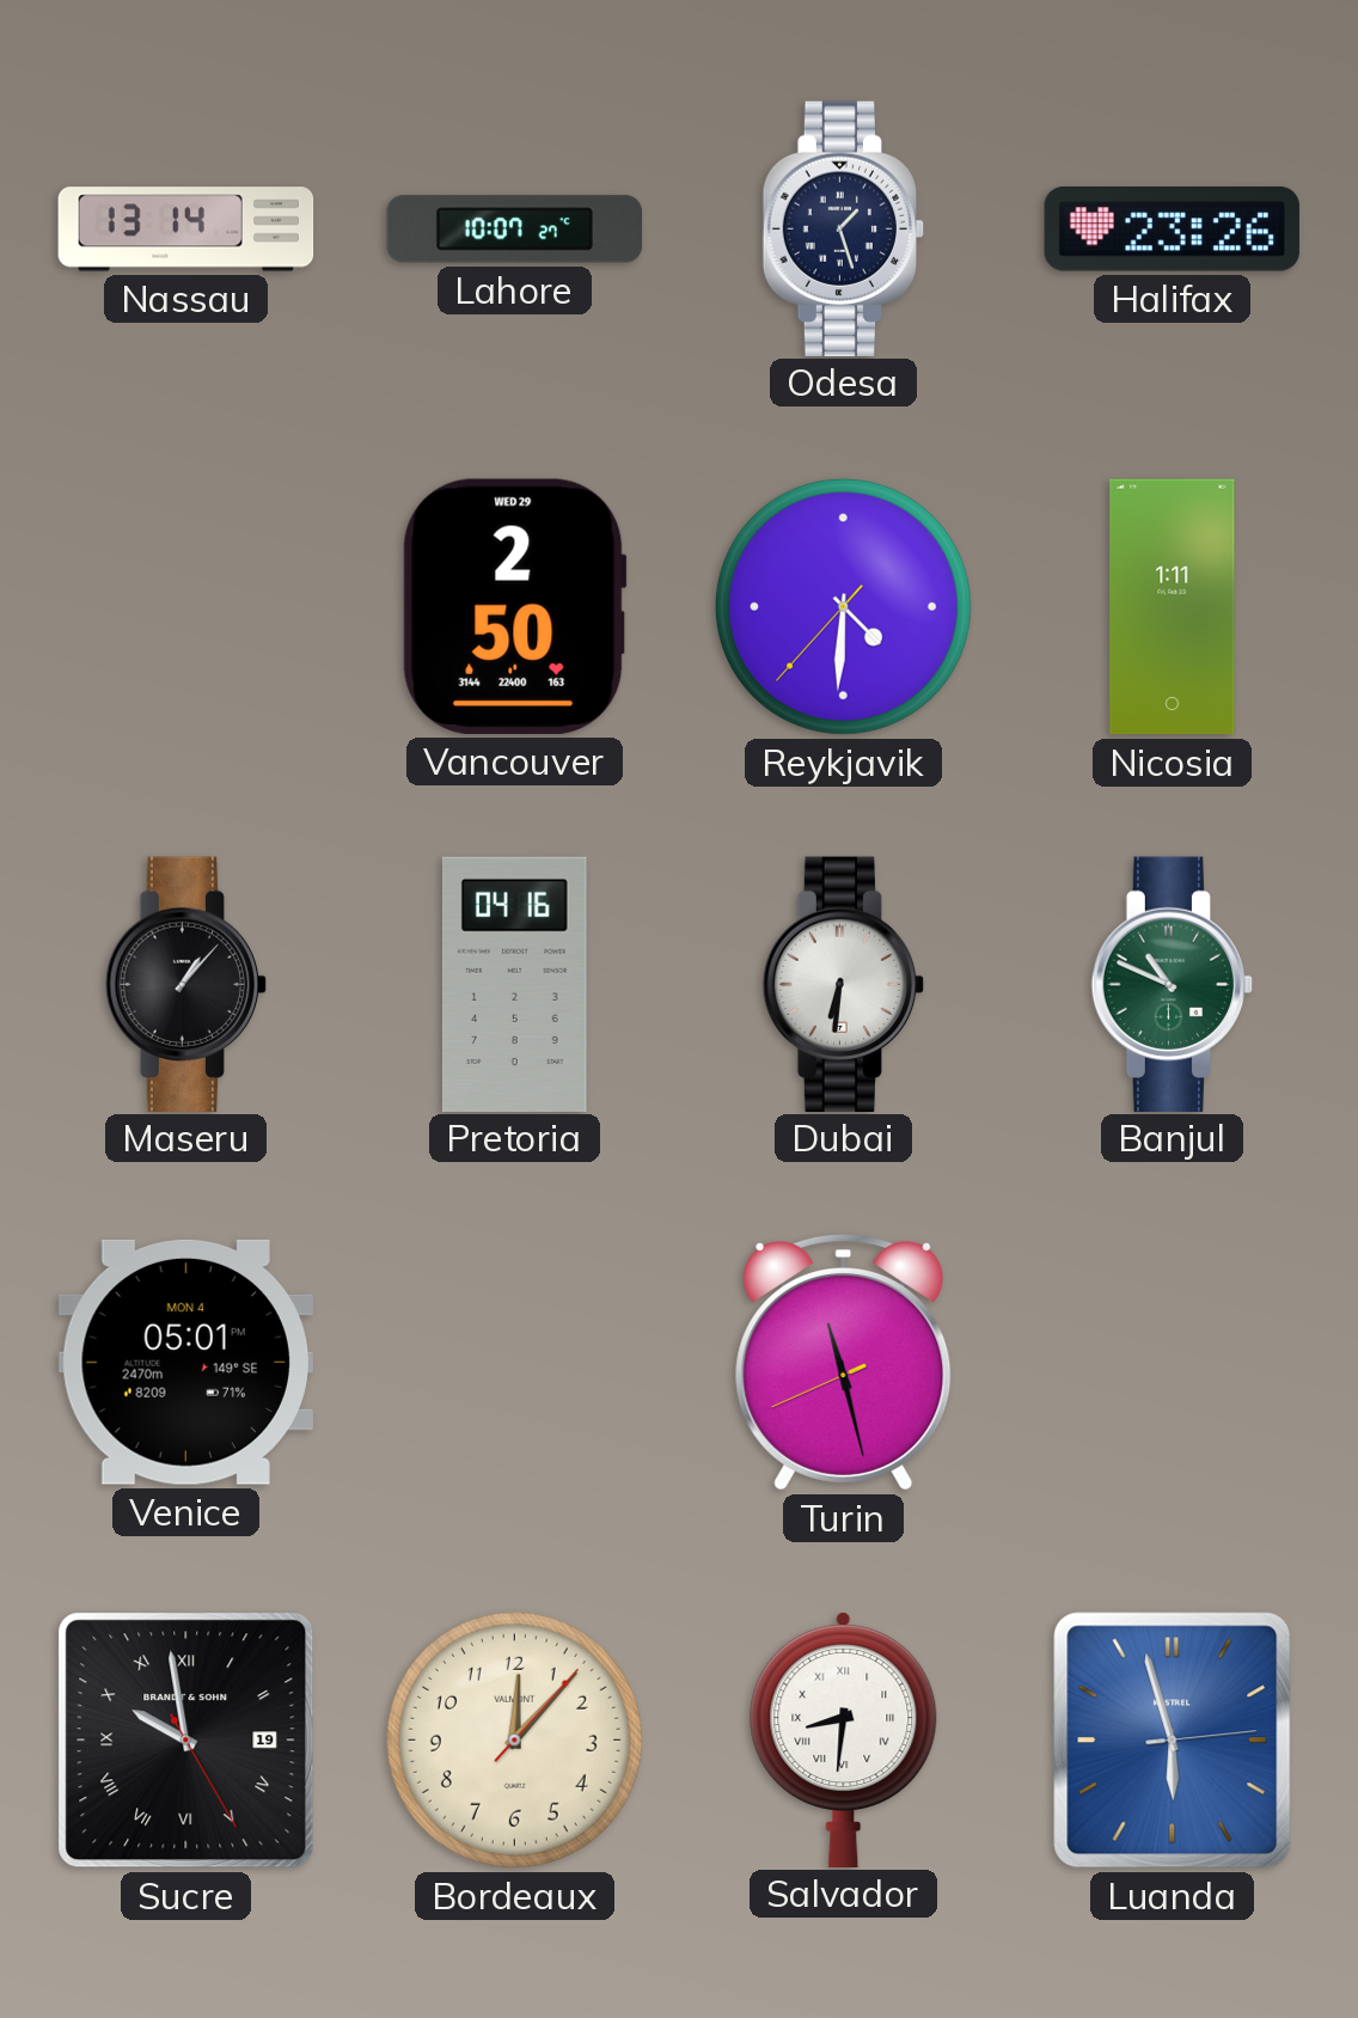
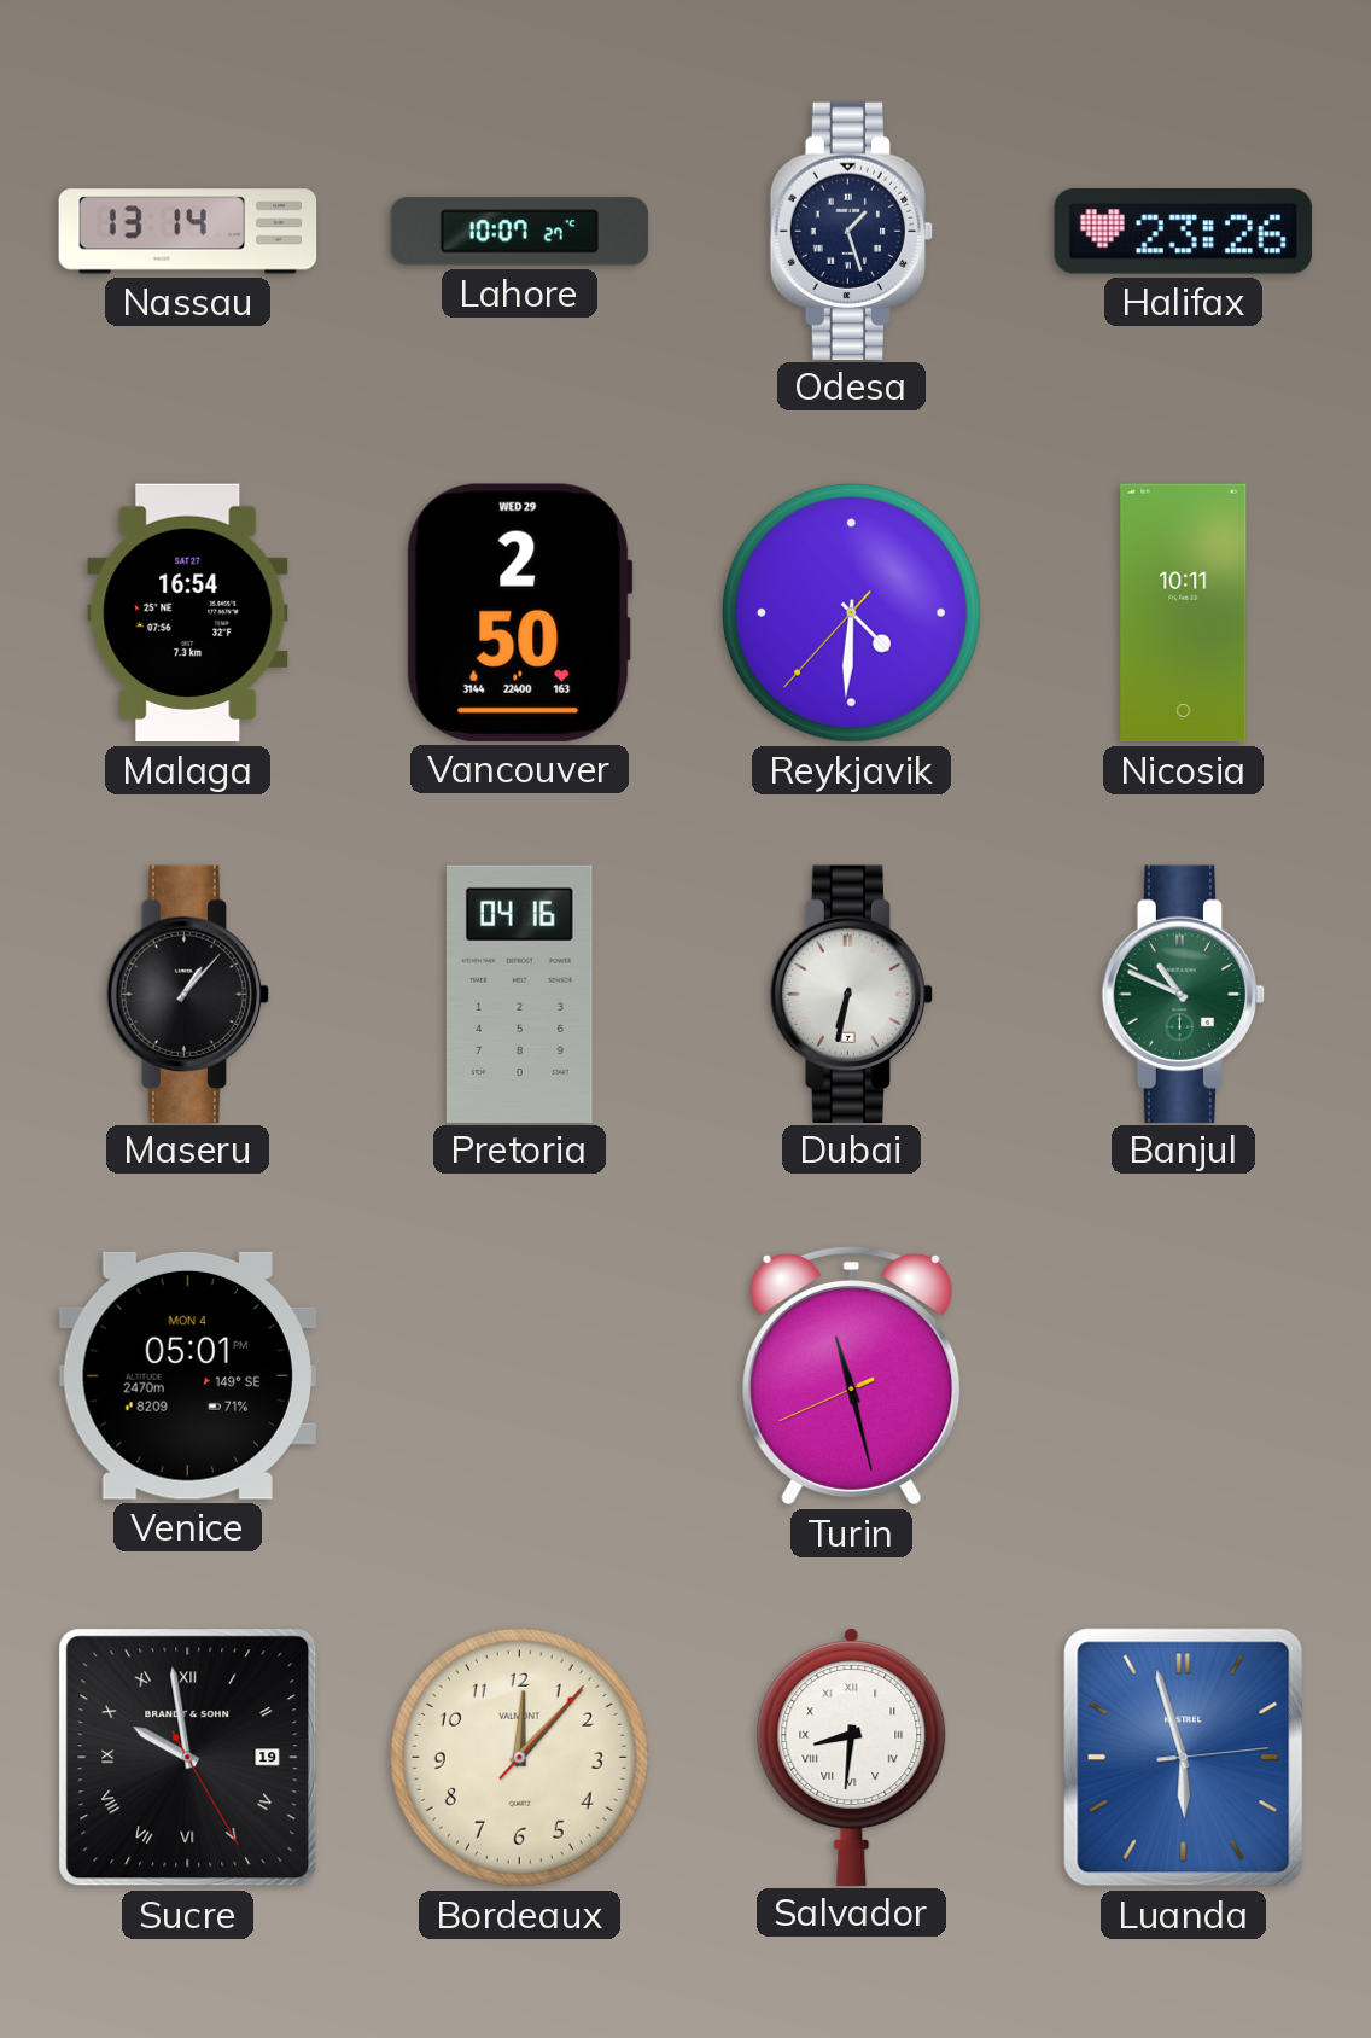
Malaga: none -> 16:54
Nicosia: 1:11 -> 10:11
Dubai: 6:31 -> 6:32
